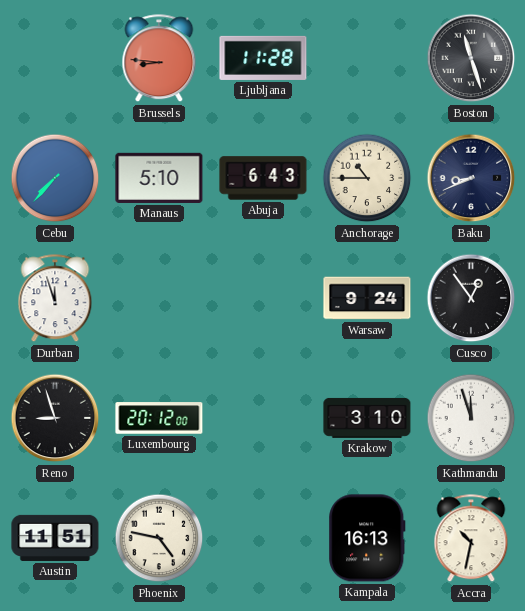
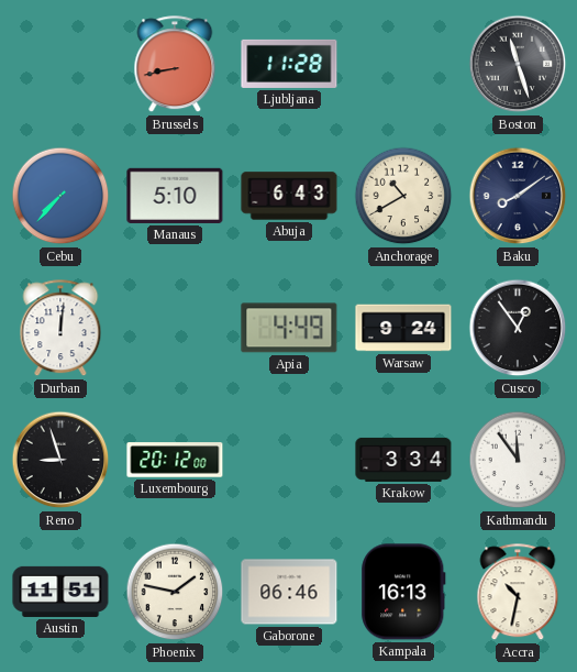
Brussels: 8:46 -> 8:43
Anchorage: 10:45 -> 10:40
Baku: 8:41 -> 8:09
Durban: 11:57 -> 12:01
Apia: none -> 4:49
Krakow: 3:10 -> 3:34
Kathmandu: 11:57 -> 11:54
Phoenix: 4:47 -> 1:47
Gaborone: none -> 06:46
